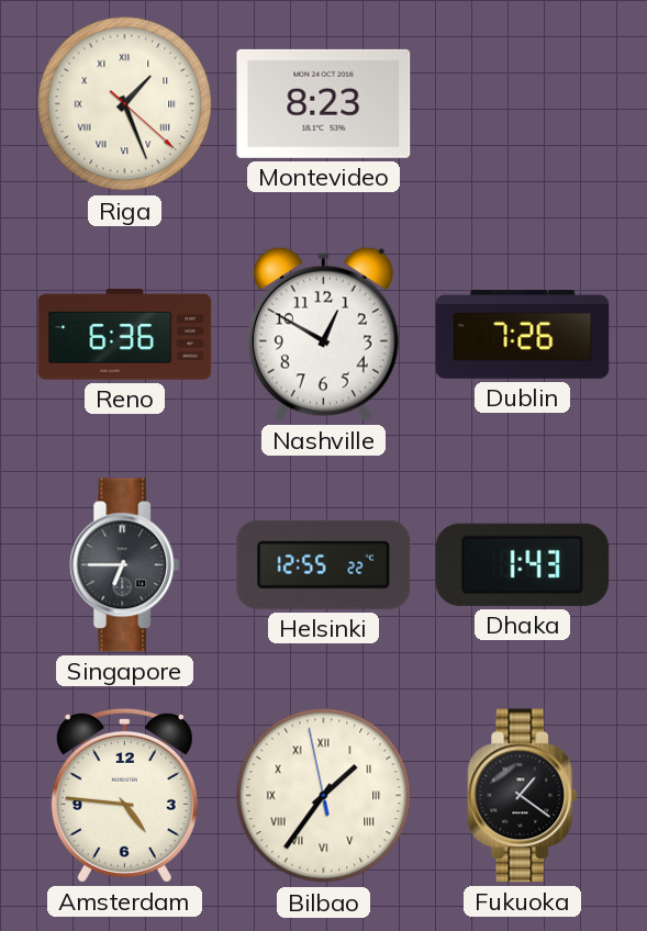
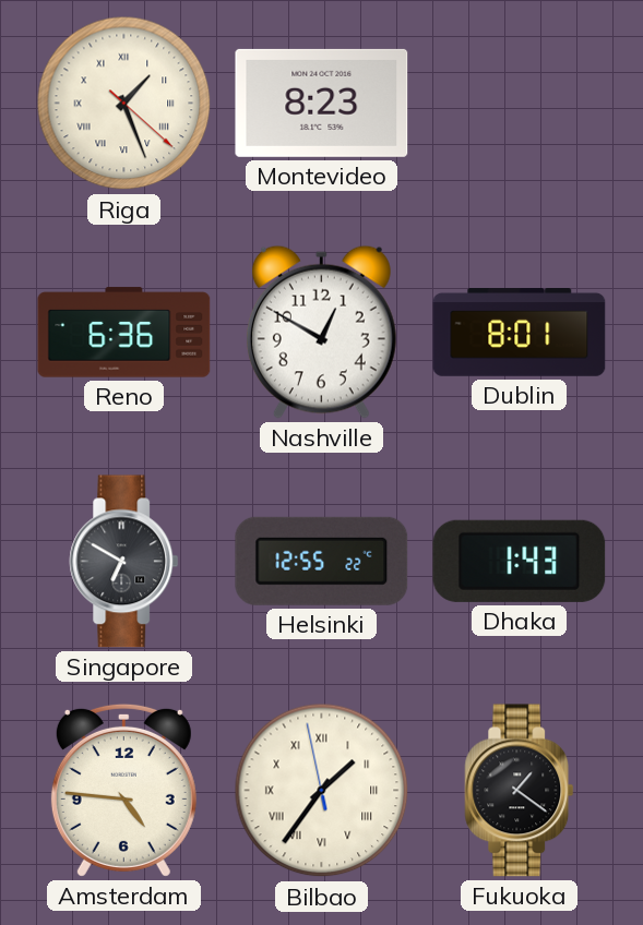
Dublin: 7:26 -> 8:01
Singapore: 6:45 -> 6:50
